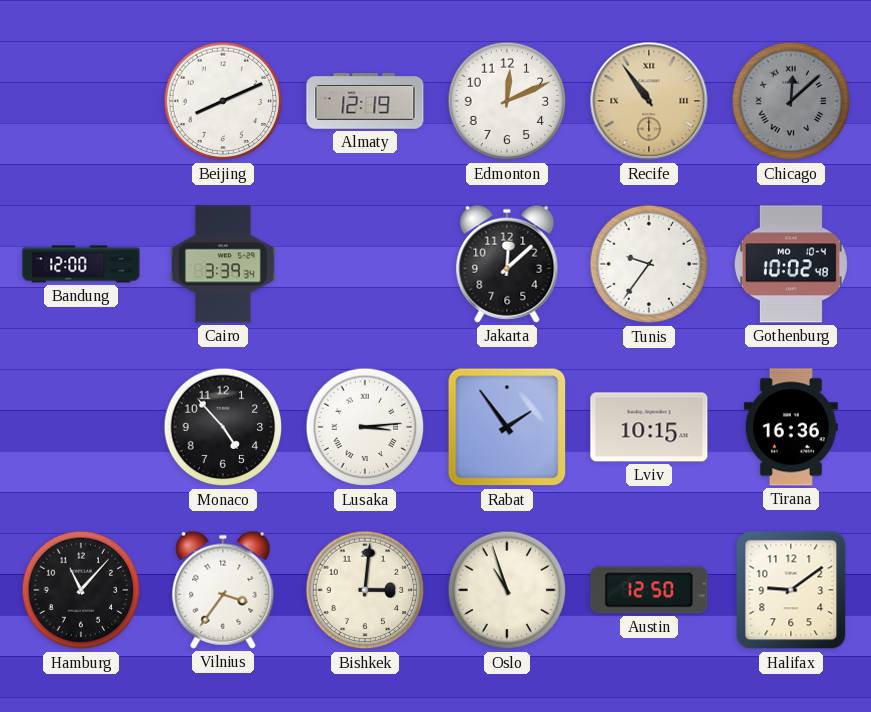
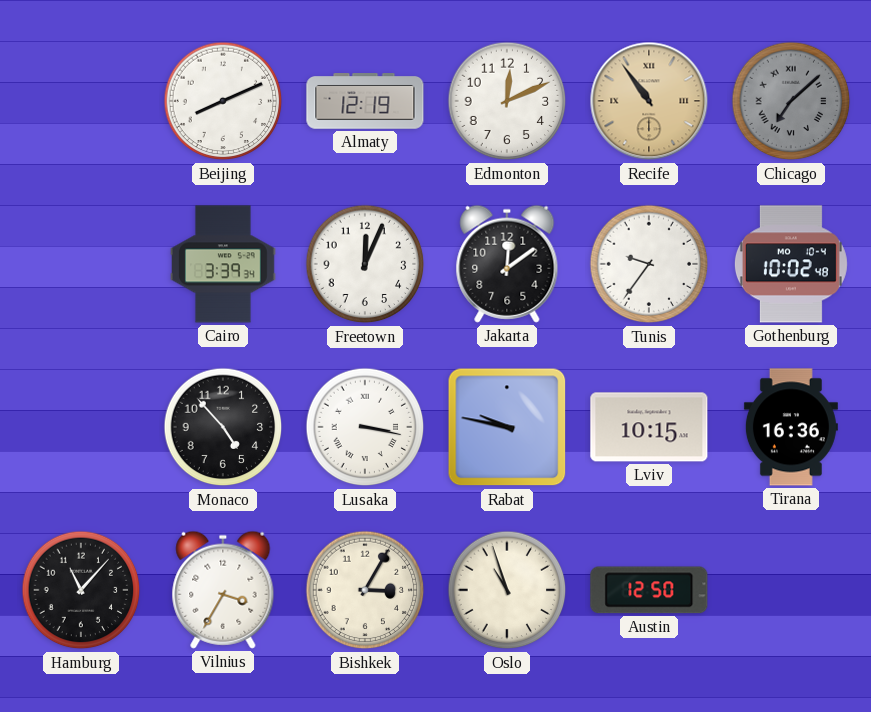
Chicago: 12:08 -> 7:08
Bandung: 12:00 -> none
Freetown: none -> 12:04
Jakarta: 12:08 -> 12:09
Lusaka: 3:14 -> 3:17
Rabat: 1:54 -> 9:47
Vilnius: 3:36 -> 3:35
Bishkek: 3:01 -> 3:05
Halifax: 9:09 -> none
